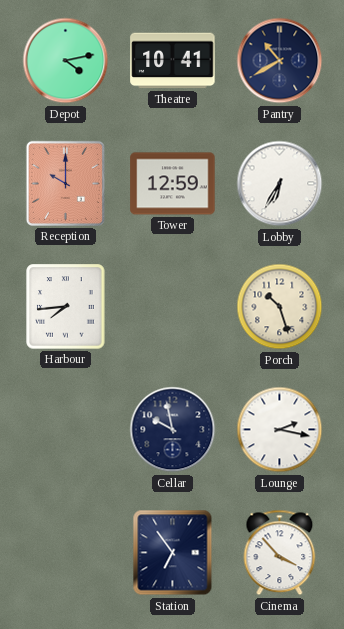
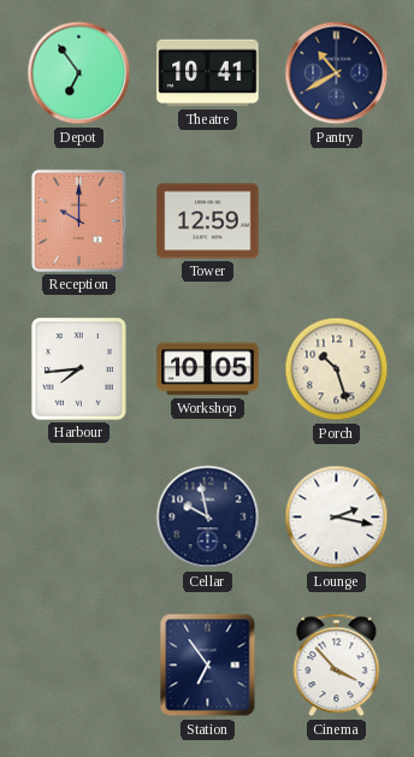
Depot: 4:13 -> 6:54
Lobby: 6:35 -> none
Workshop: none -> 10:05
